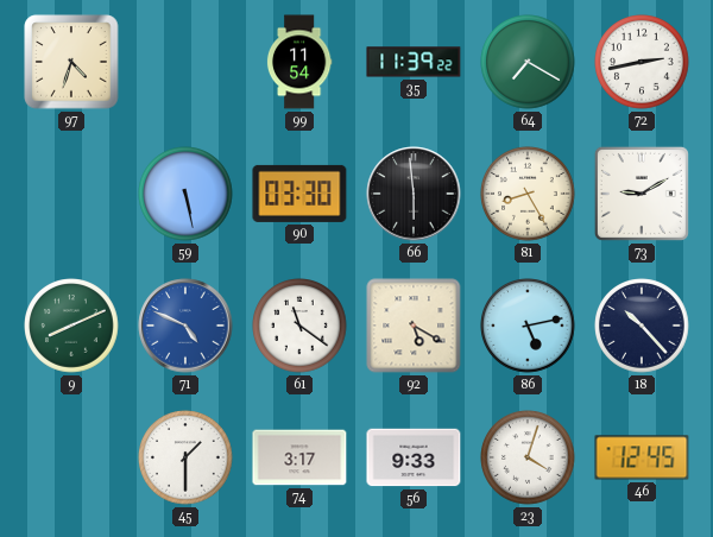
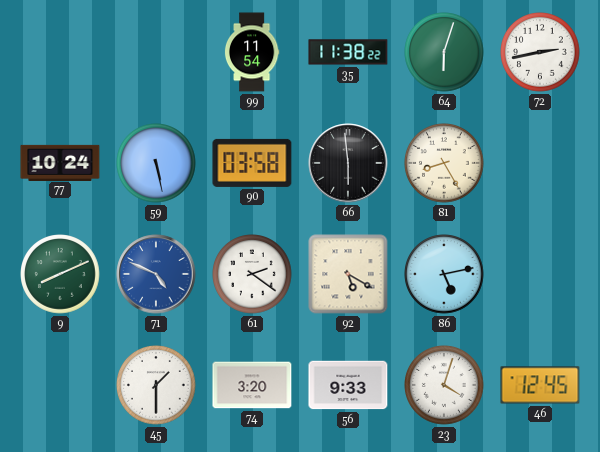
97: 4:33 -> none
35: 11:39 -> 11:38
64: 7:20 -> 6:03
77: none -> 10:24
90: 03:30 -> 03:58
73: 9:10 -> none
61: 11:21 -> 2:21
18: 10:23 -> none
74: 3:17 -> 3:20
